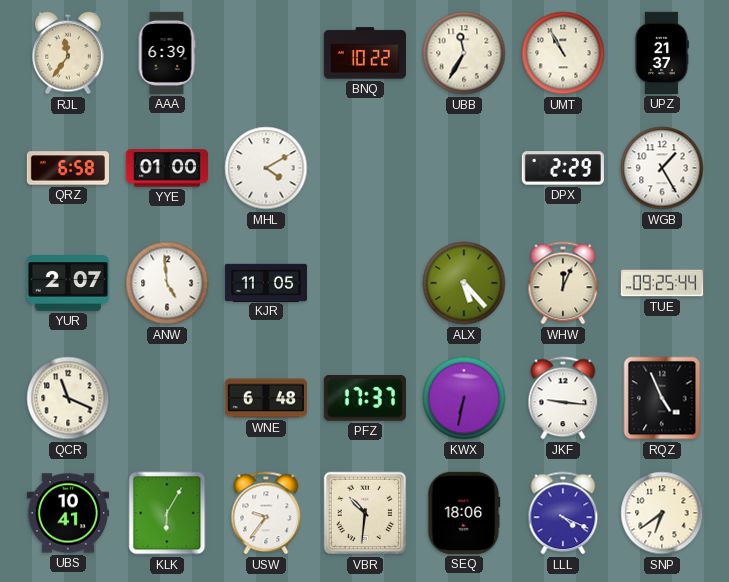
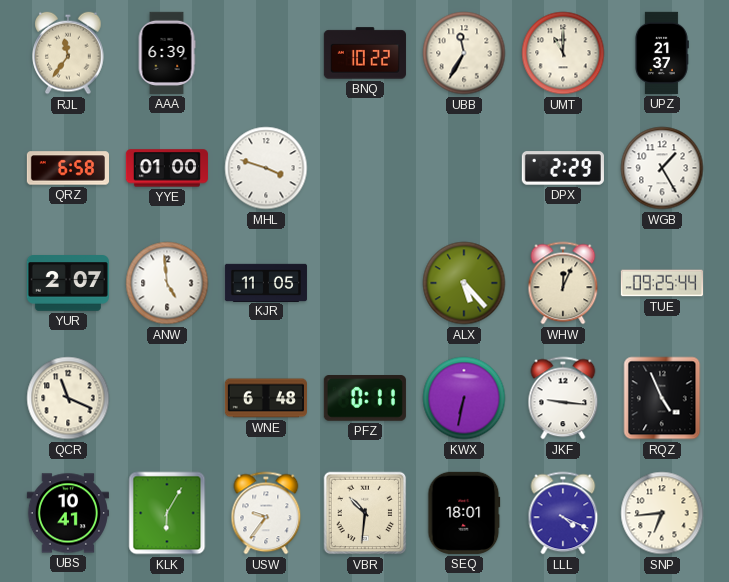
UMT: 10:55 -> 11:00
MHL: 4:10 -> 3:48
PFZ: 17:37 -> 0:11
SEQ: 18:06 -> 18:01
SNP: 6:39 -> 6:44
